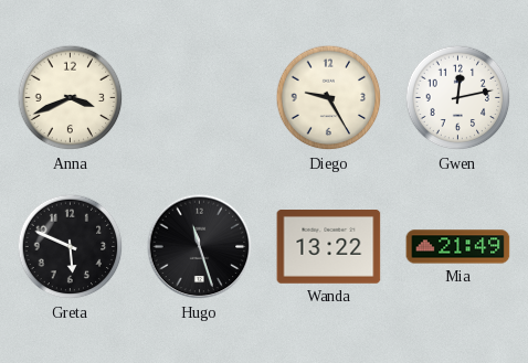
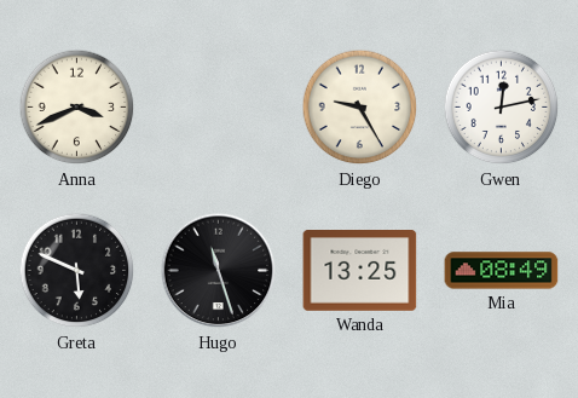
Wanda: 13:22 -> 13:25
Mia: 21:49 -> 08:49
